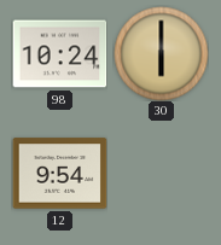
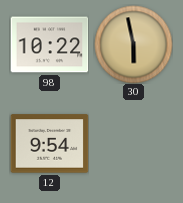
98: 10:24 -> 10:22
30: 6:00 -> 5:58
